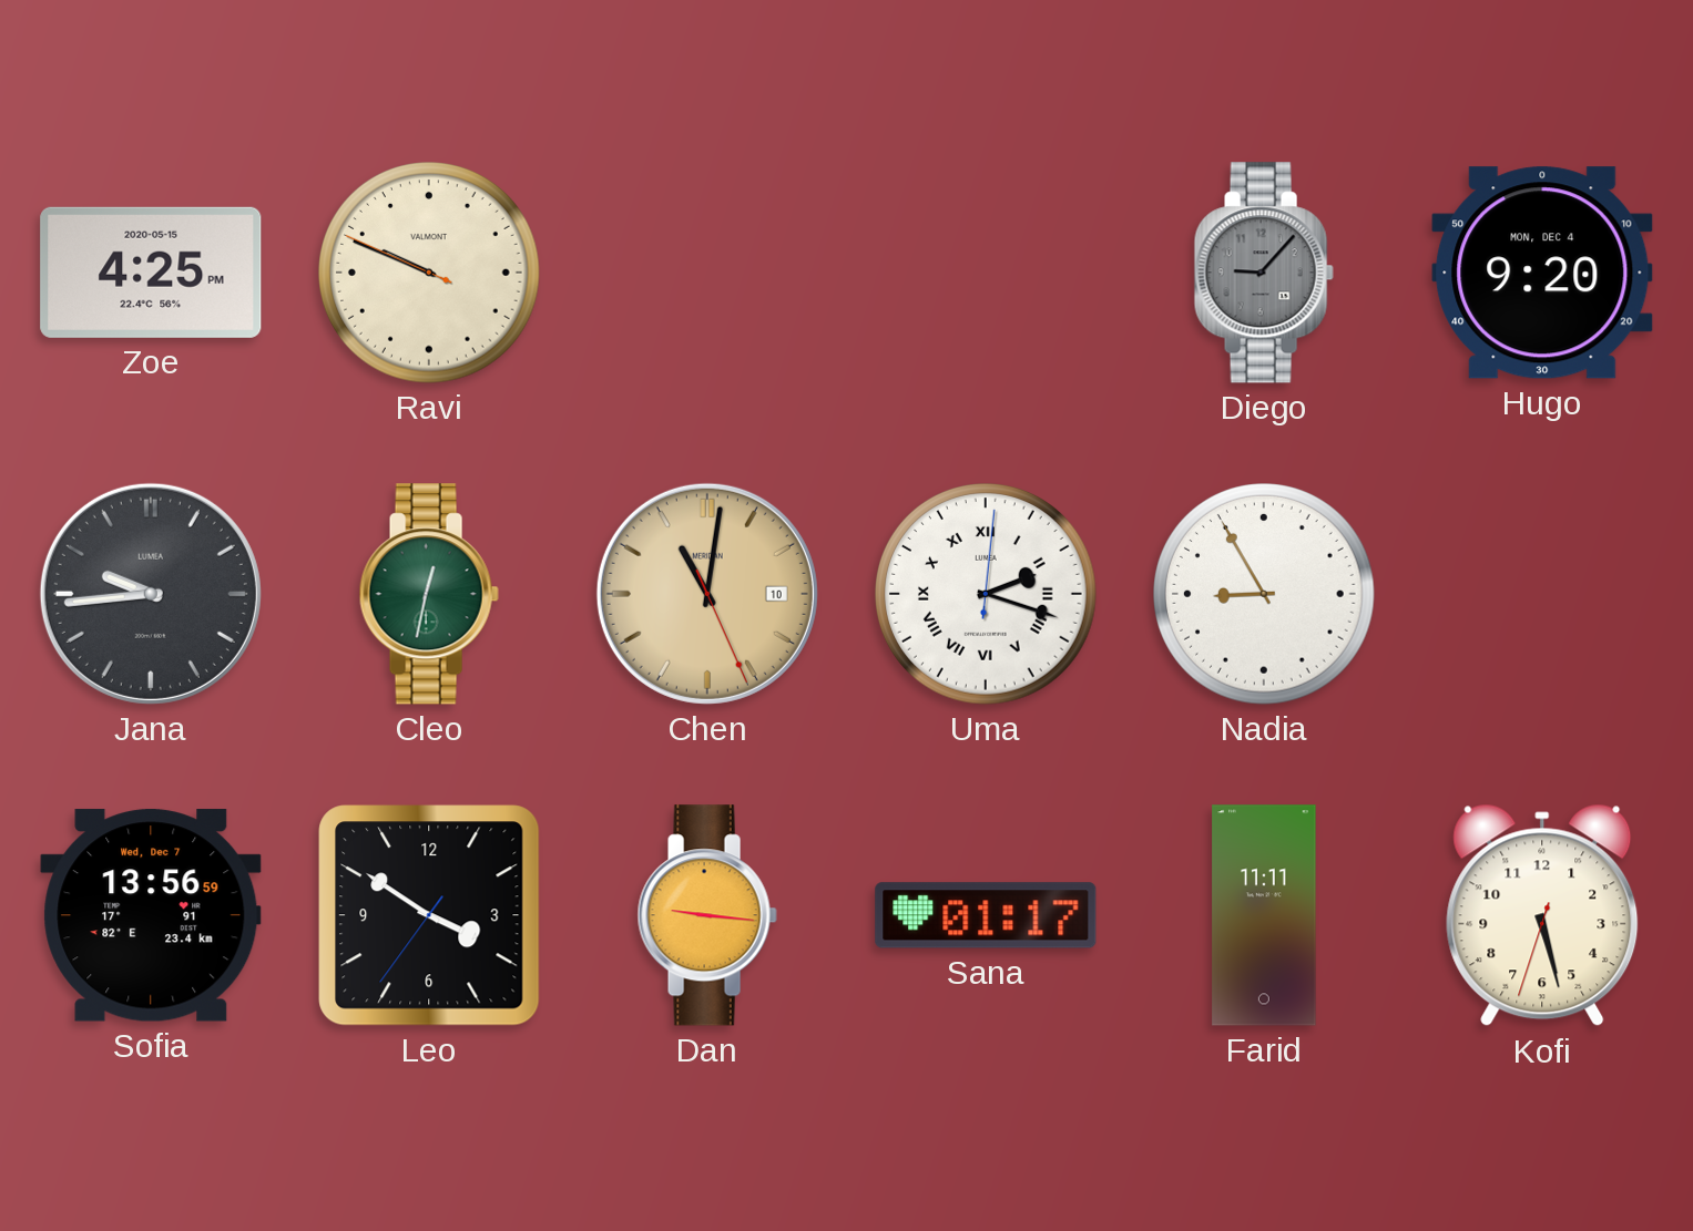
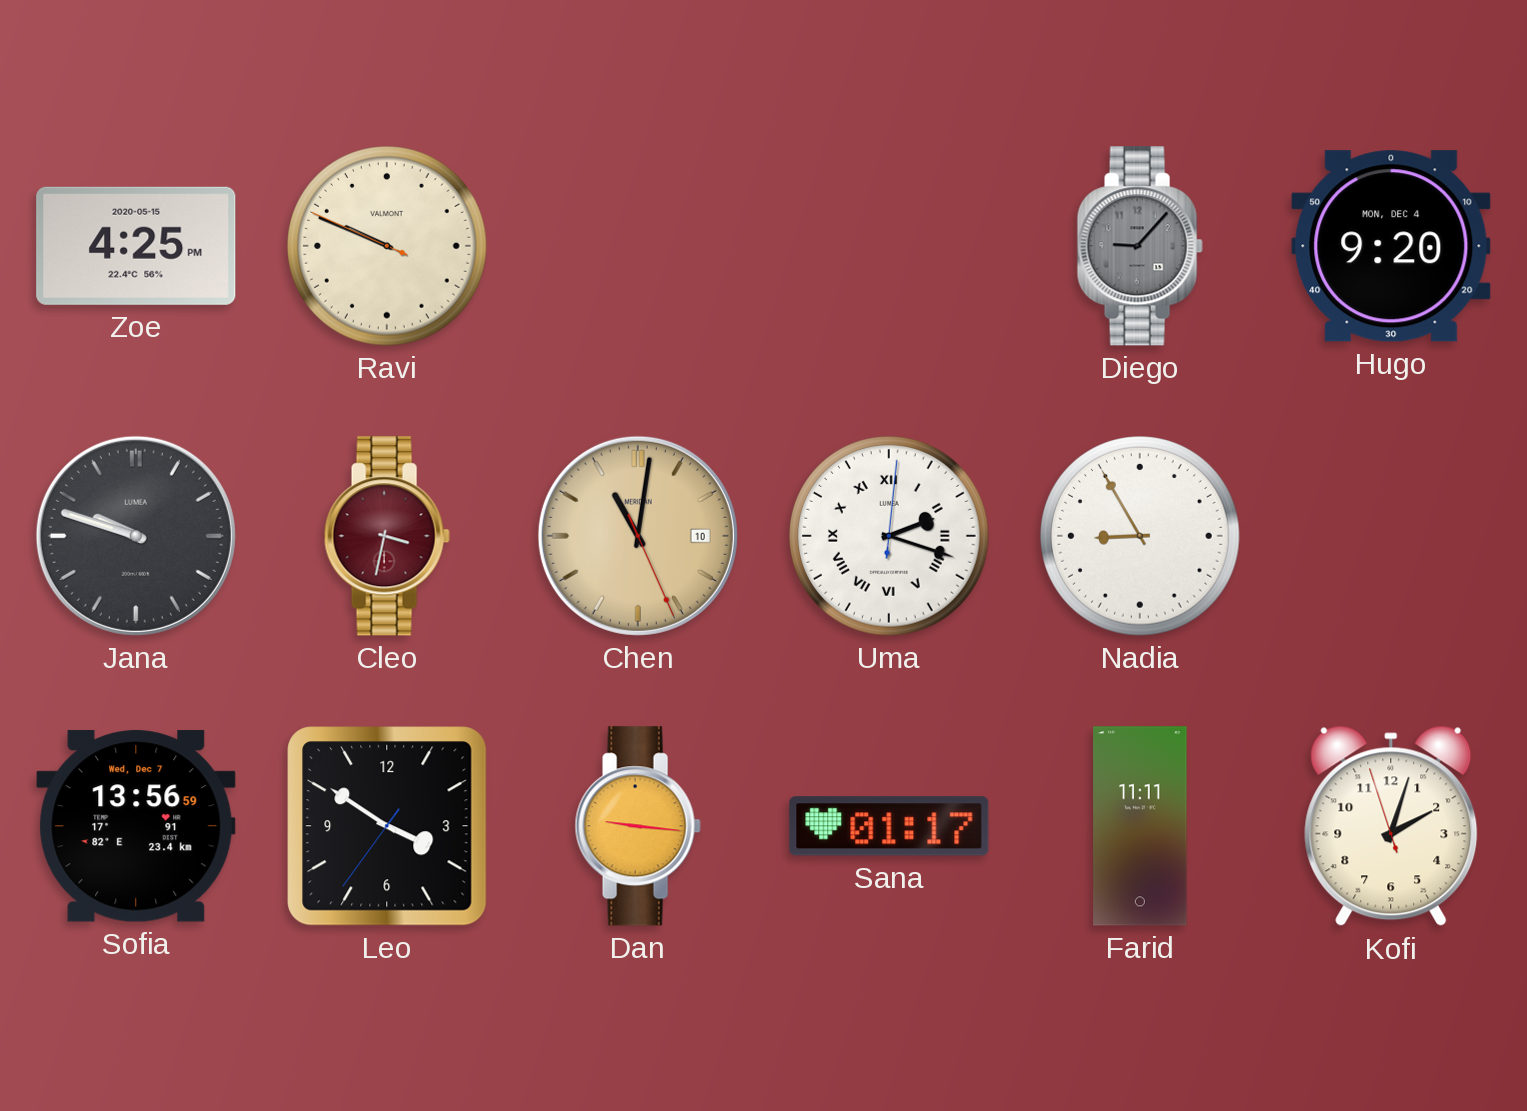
Jana: 9:44 -> 9:48
Cleo: 12:32 -> 3:32
Cleo dial: green -> burgundy
Kofi: 5:27 -> 2:02
